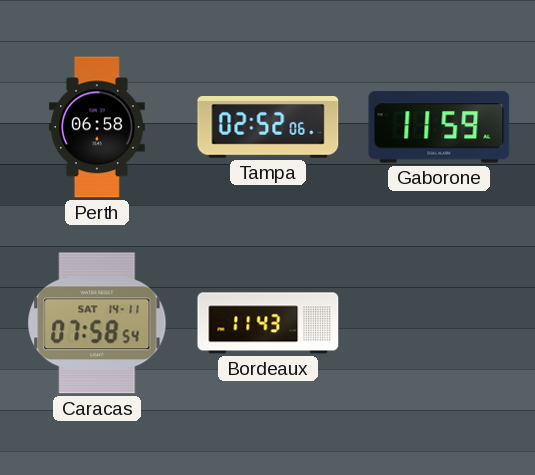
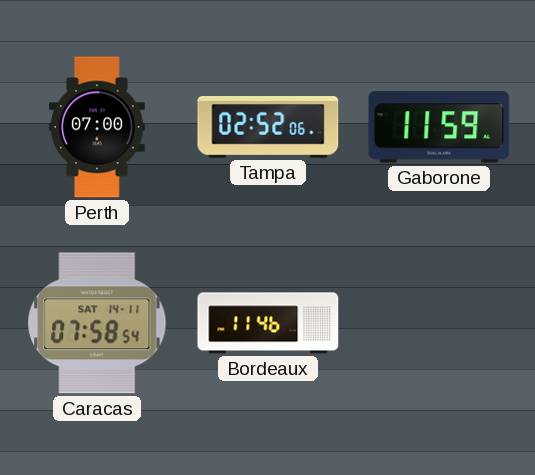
Perth: 06:58 -> 07:00
Bordeaux: 11:43 -> 11:46
